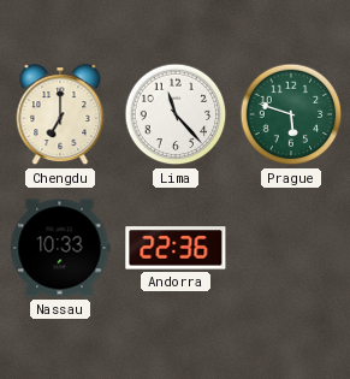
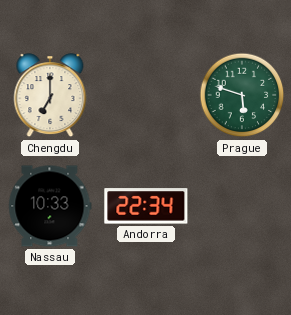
Lima: 11:23 -> none
Andorra: 22:36 -> 22:34
